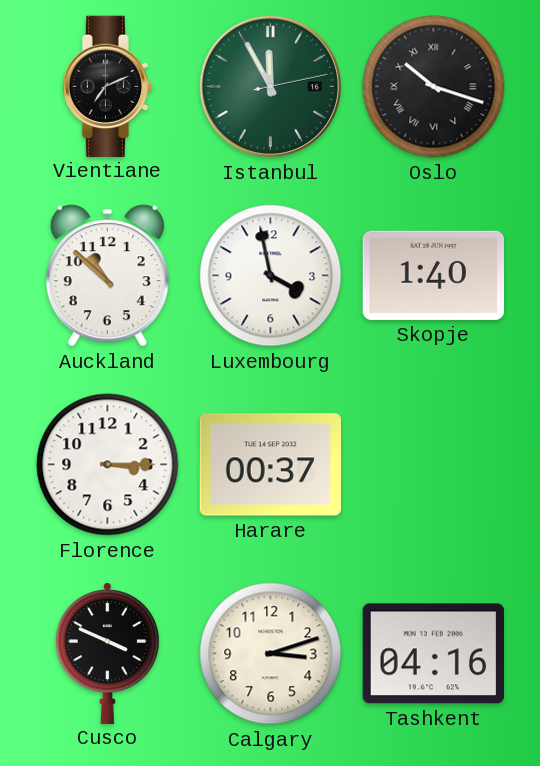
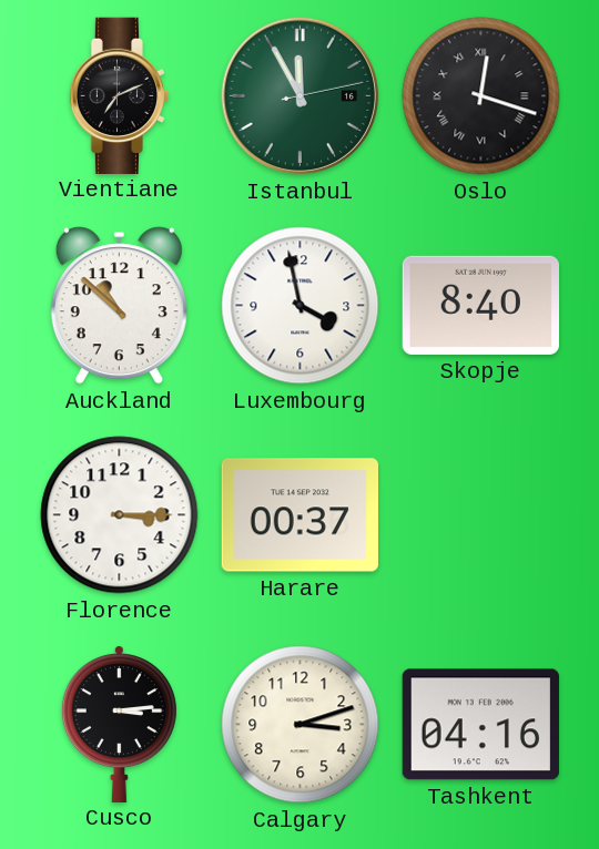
Oslo: 10:18 -> 12:18
Skopje: 1:40 -> 8:40
Cusco: 3:49 -> 3:14
